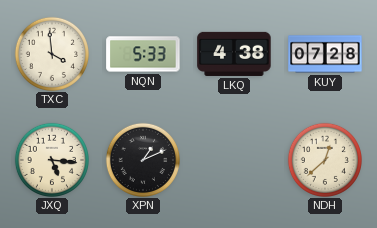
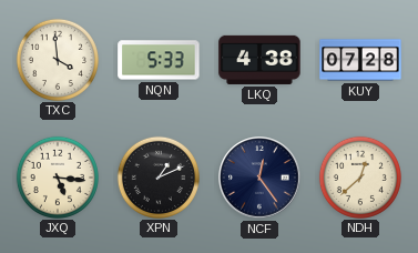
NCF: none -> 12:24
